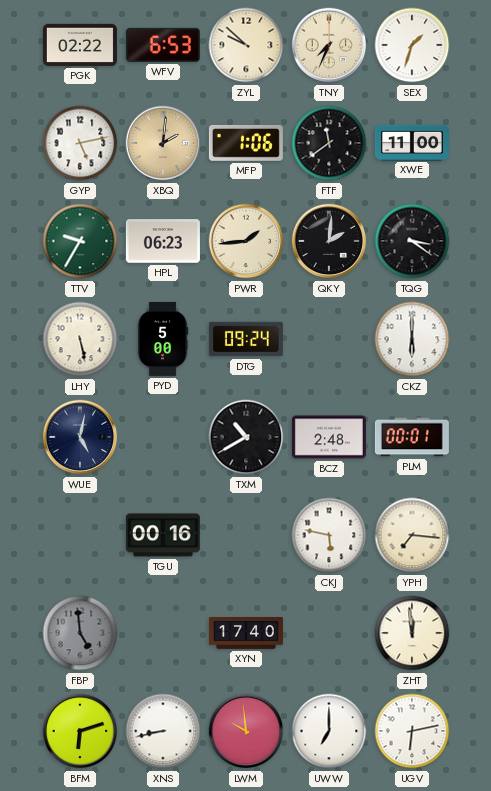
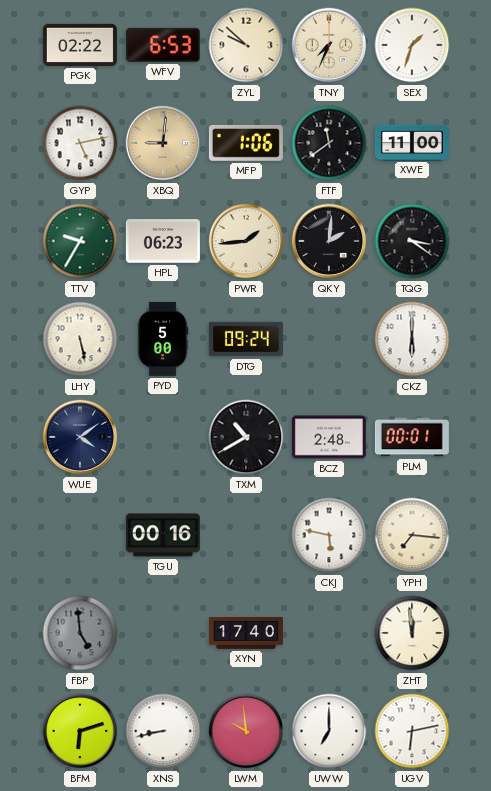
XBQ: 2:01 -> 9:01
WUE: 5:02 -> 4:09
